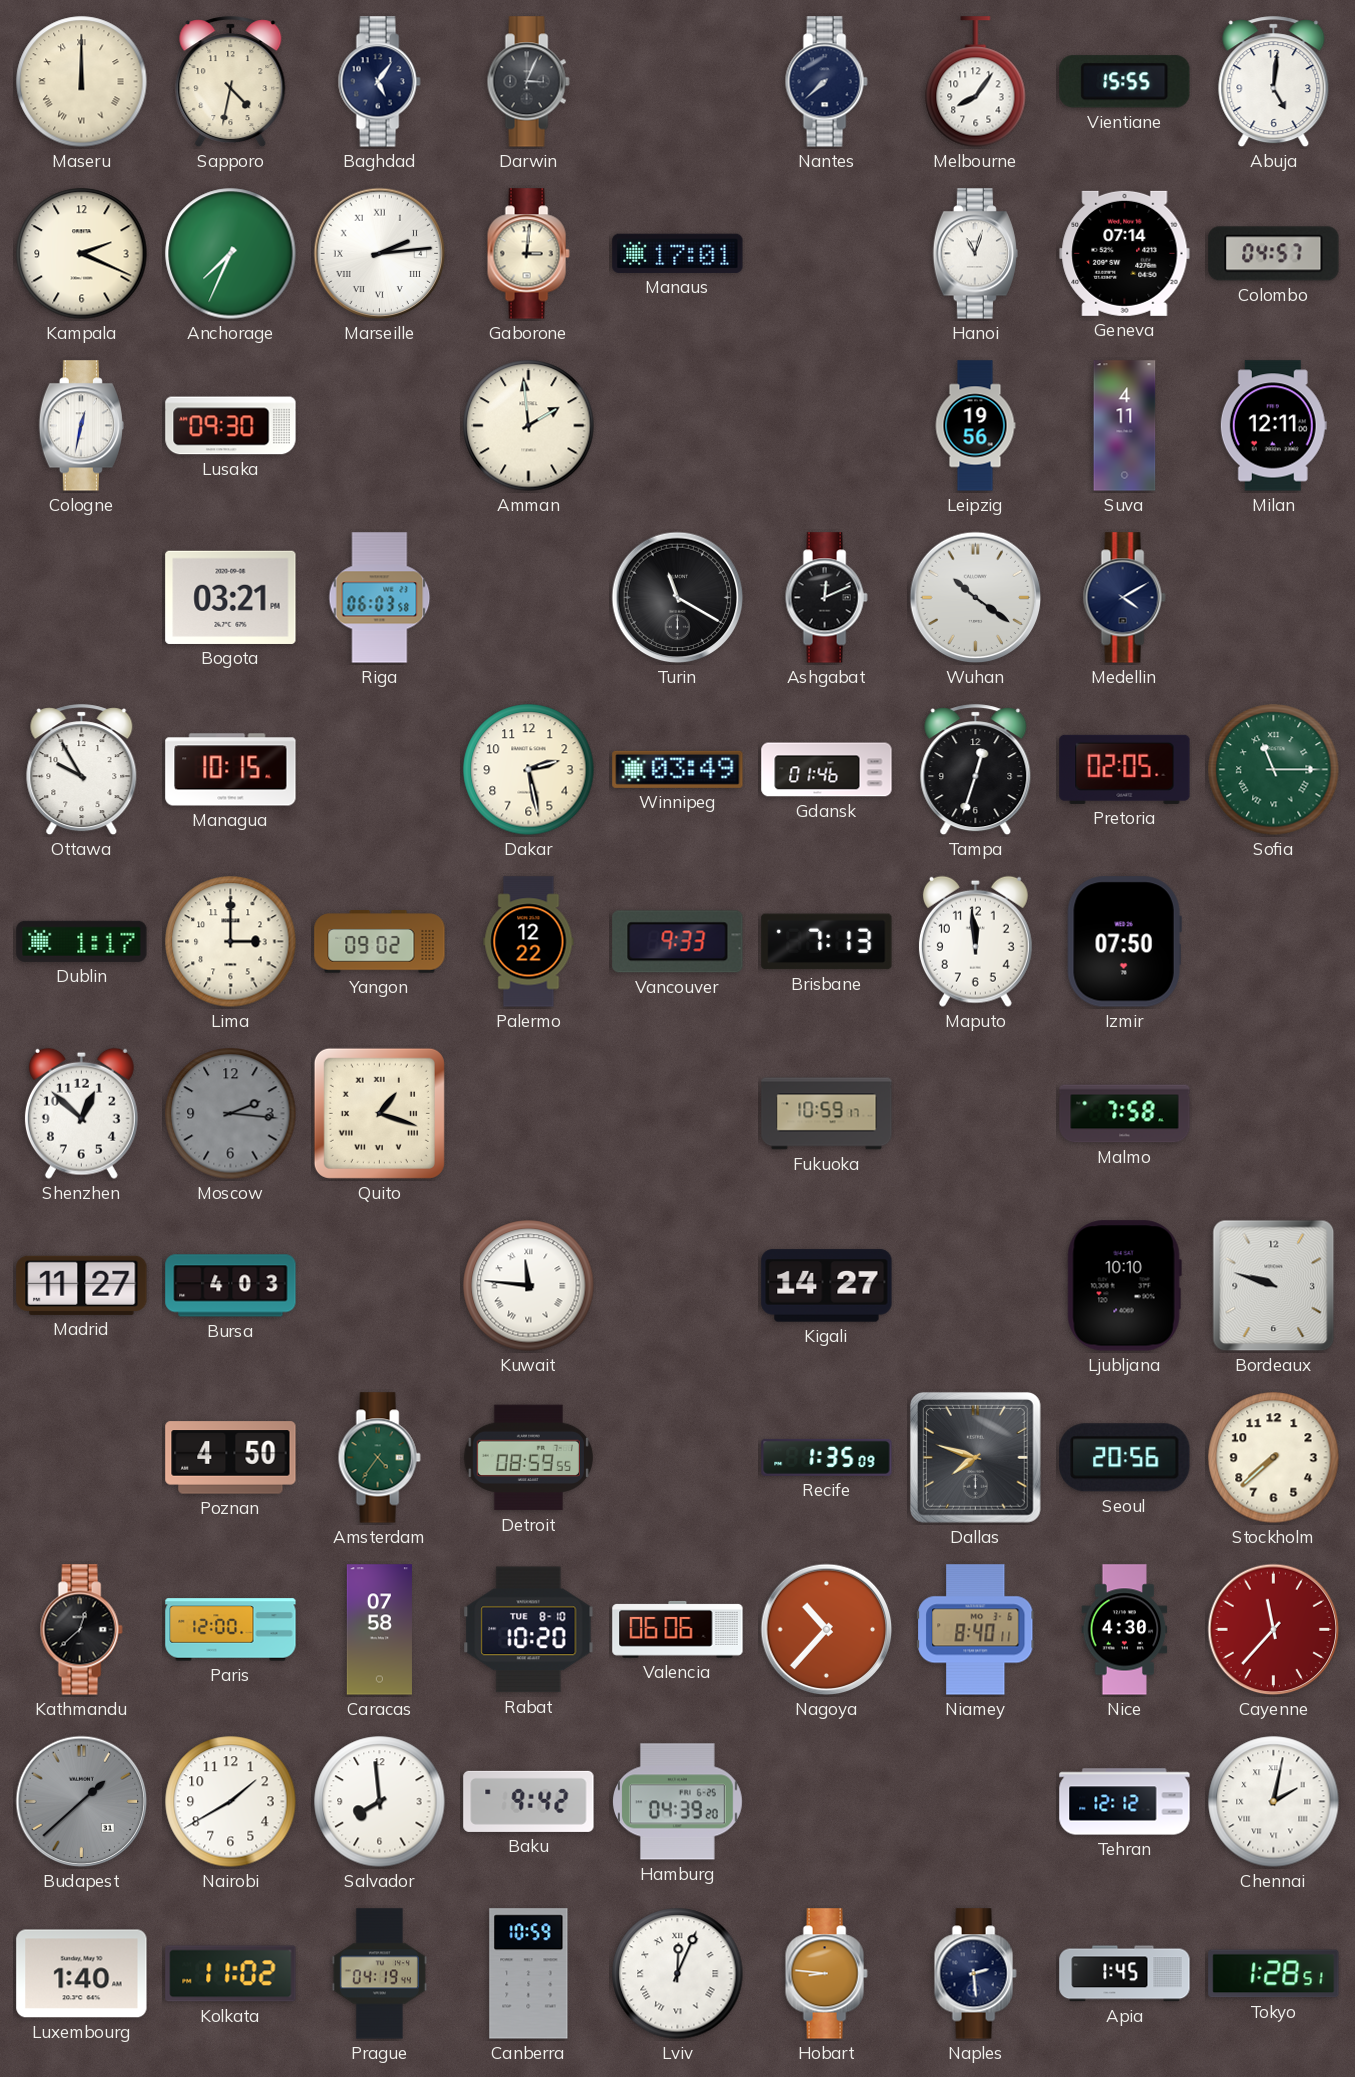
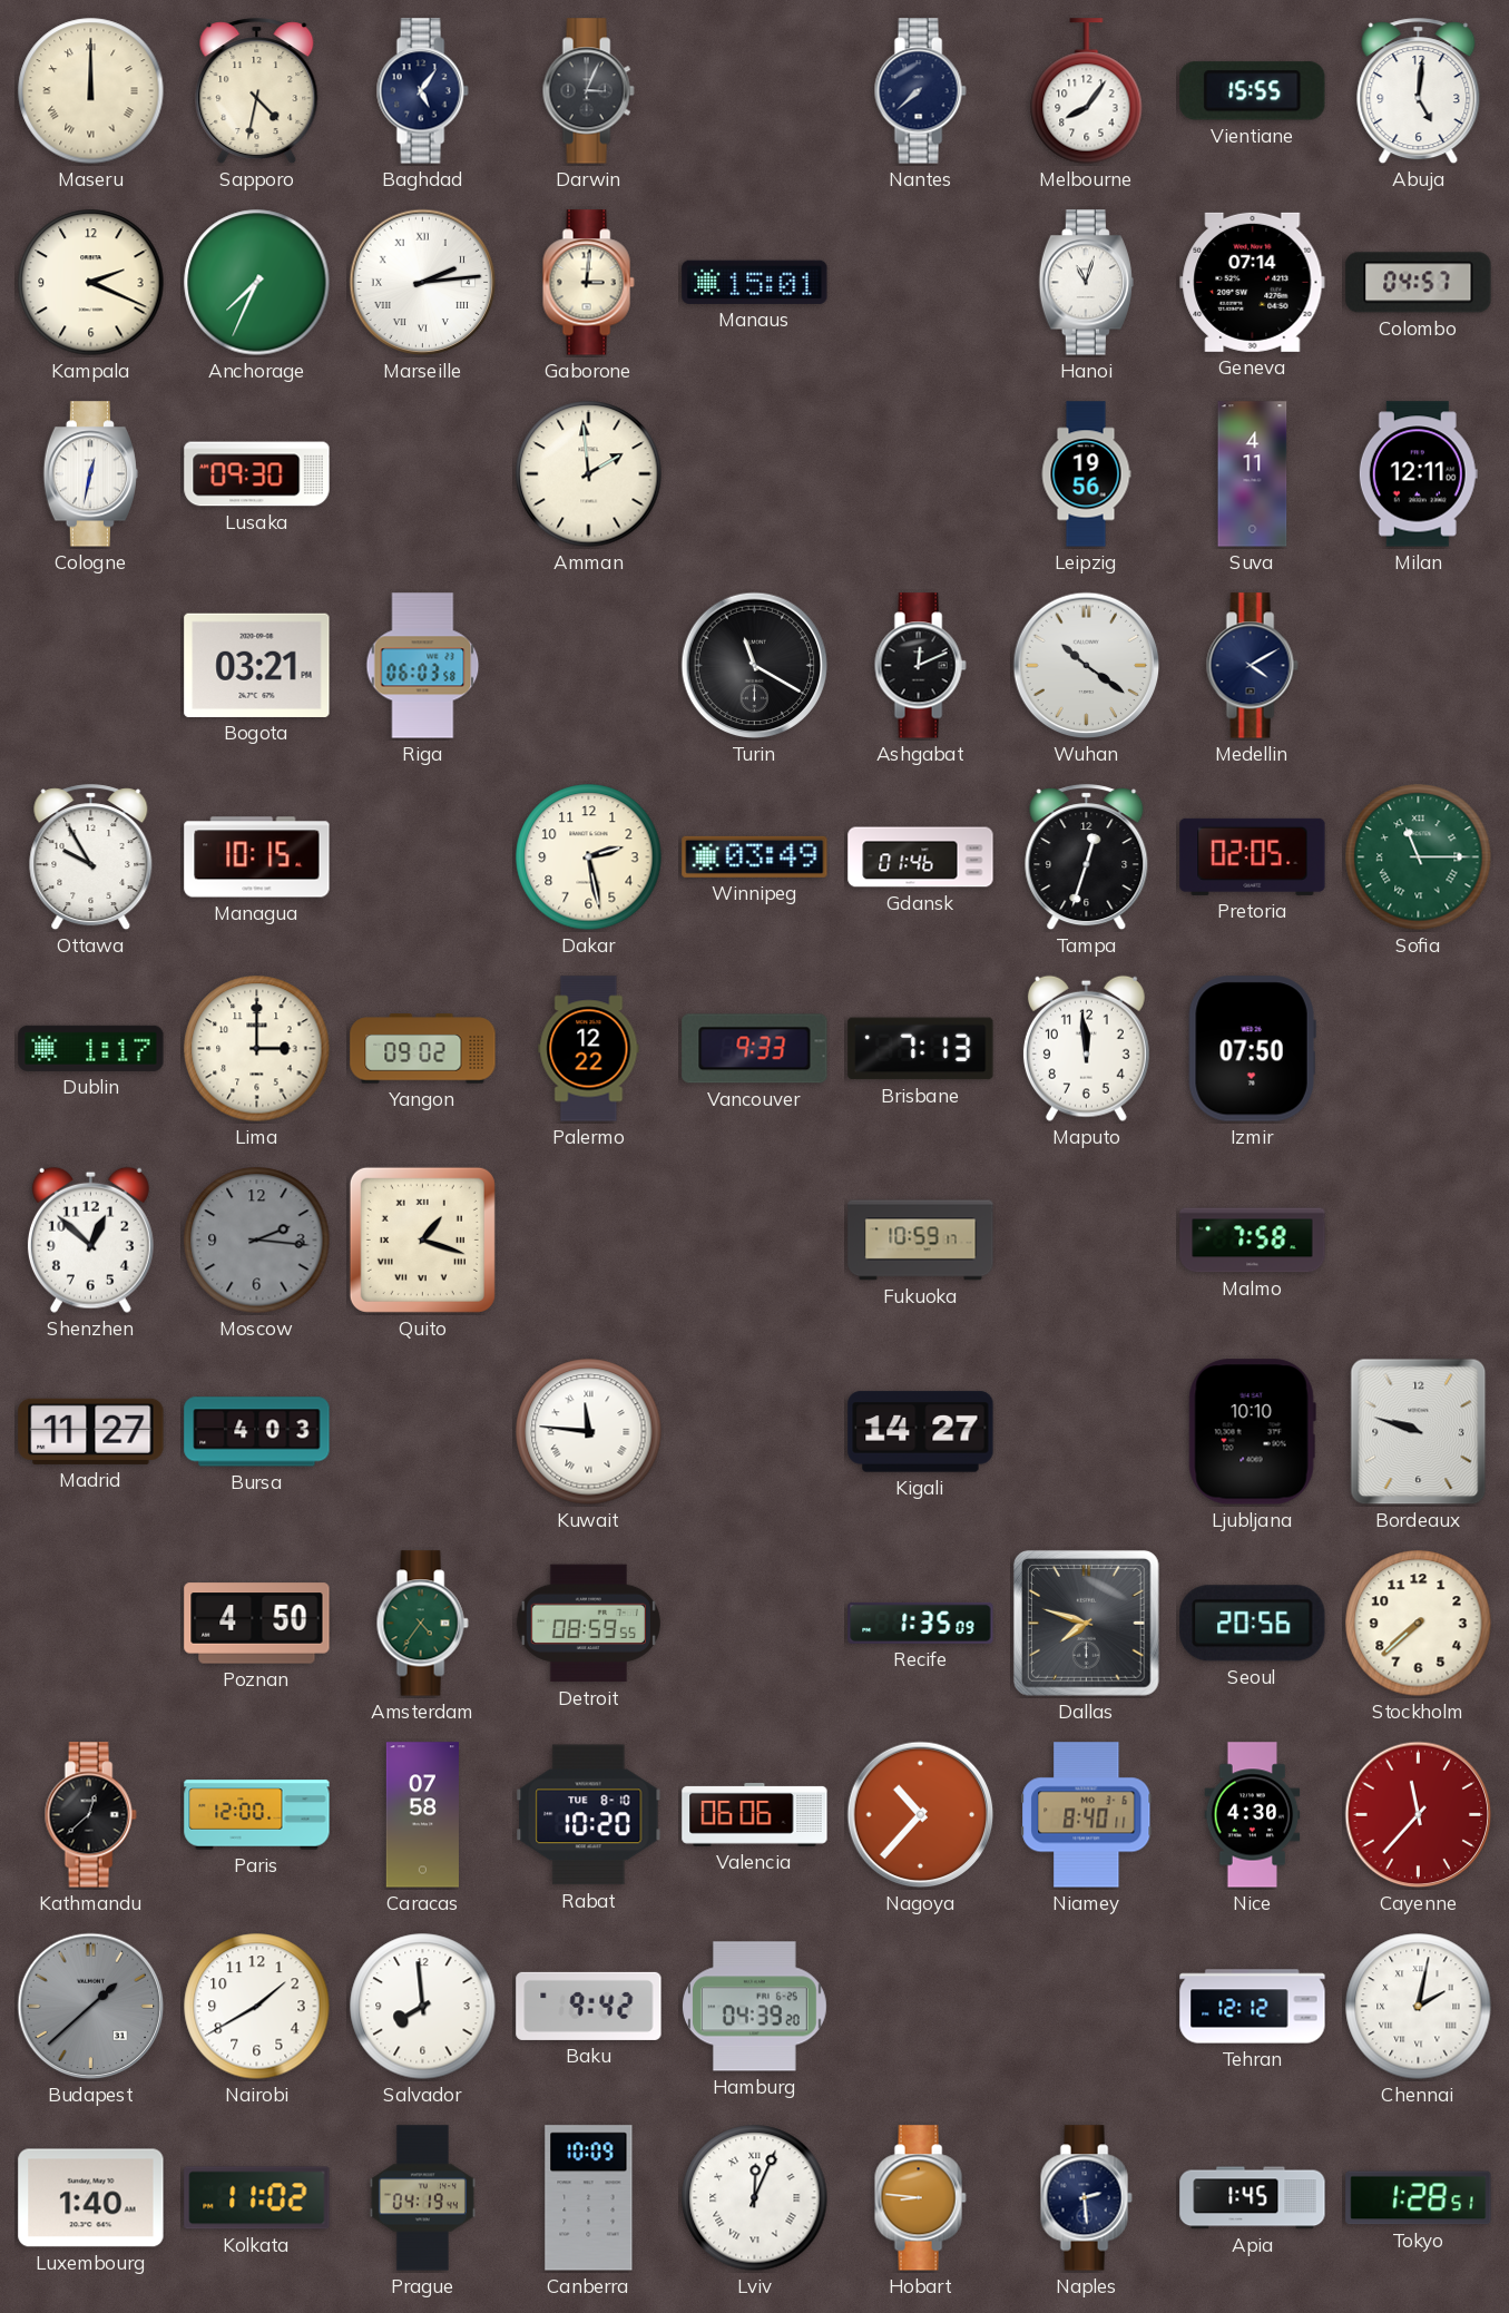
Manaus: 17:01 -> 15:01
Canberra: 10:59 -> 10:09
